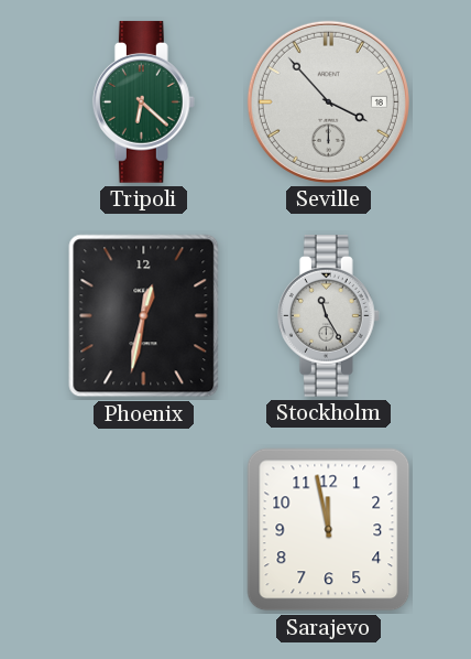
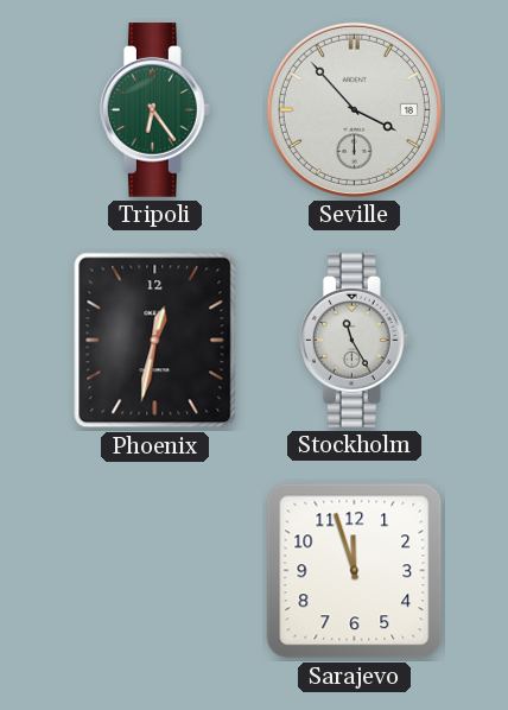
Tripoli: 6:22 -> 6:24
Sarajevo: 11:58 -> 11:57
